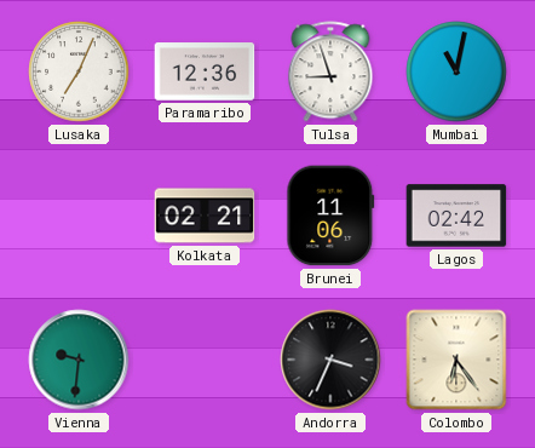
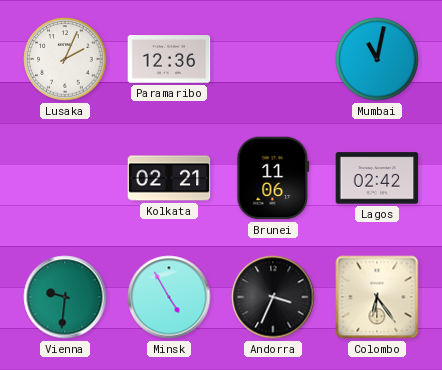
Lusaka: 7:04 -> 2:04
Tulsa: 8:57 -> none
Minsk: none -> 4:55
